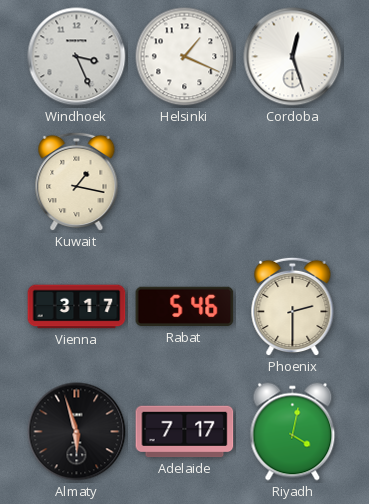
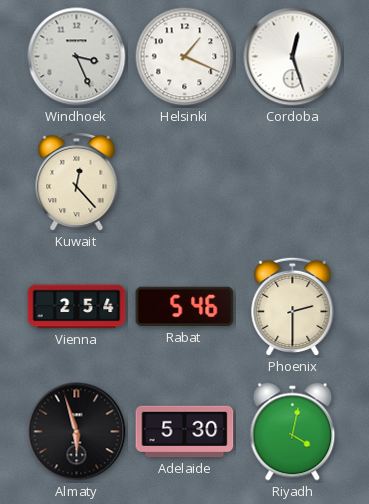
Kuwait: 1:17 -> 12:23
Vienna: 3:17 -> 2:54
Adelaide: 7:17 -> 5:30
